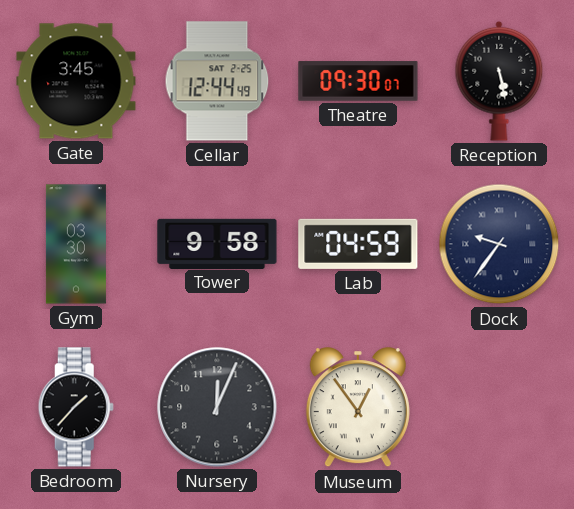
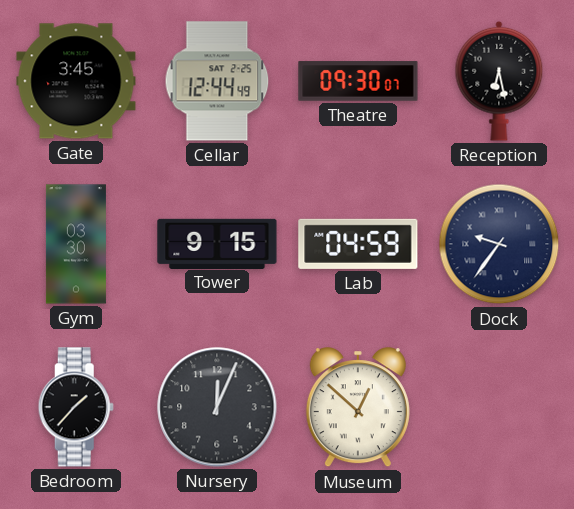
Reception: 5:28 -> 6:28
Tower: 9:58 -> 9:15
Museum: 12:54 -> 12:52
